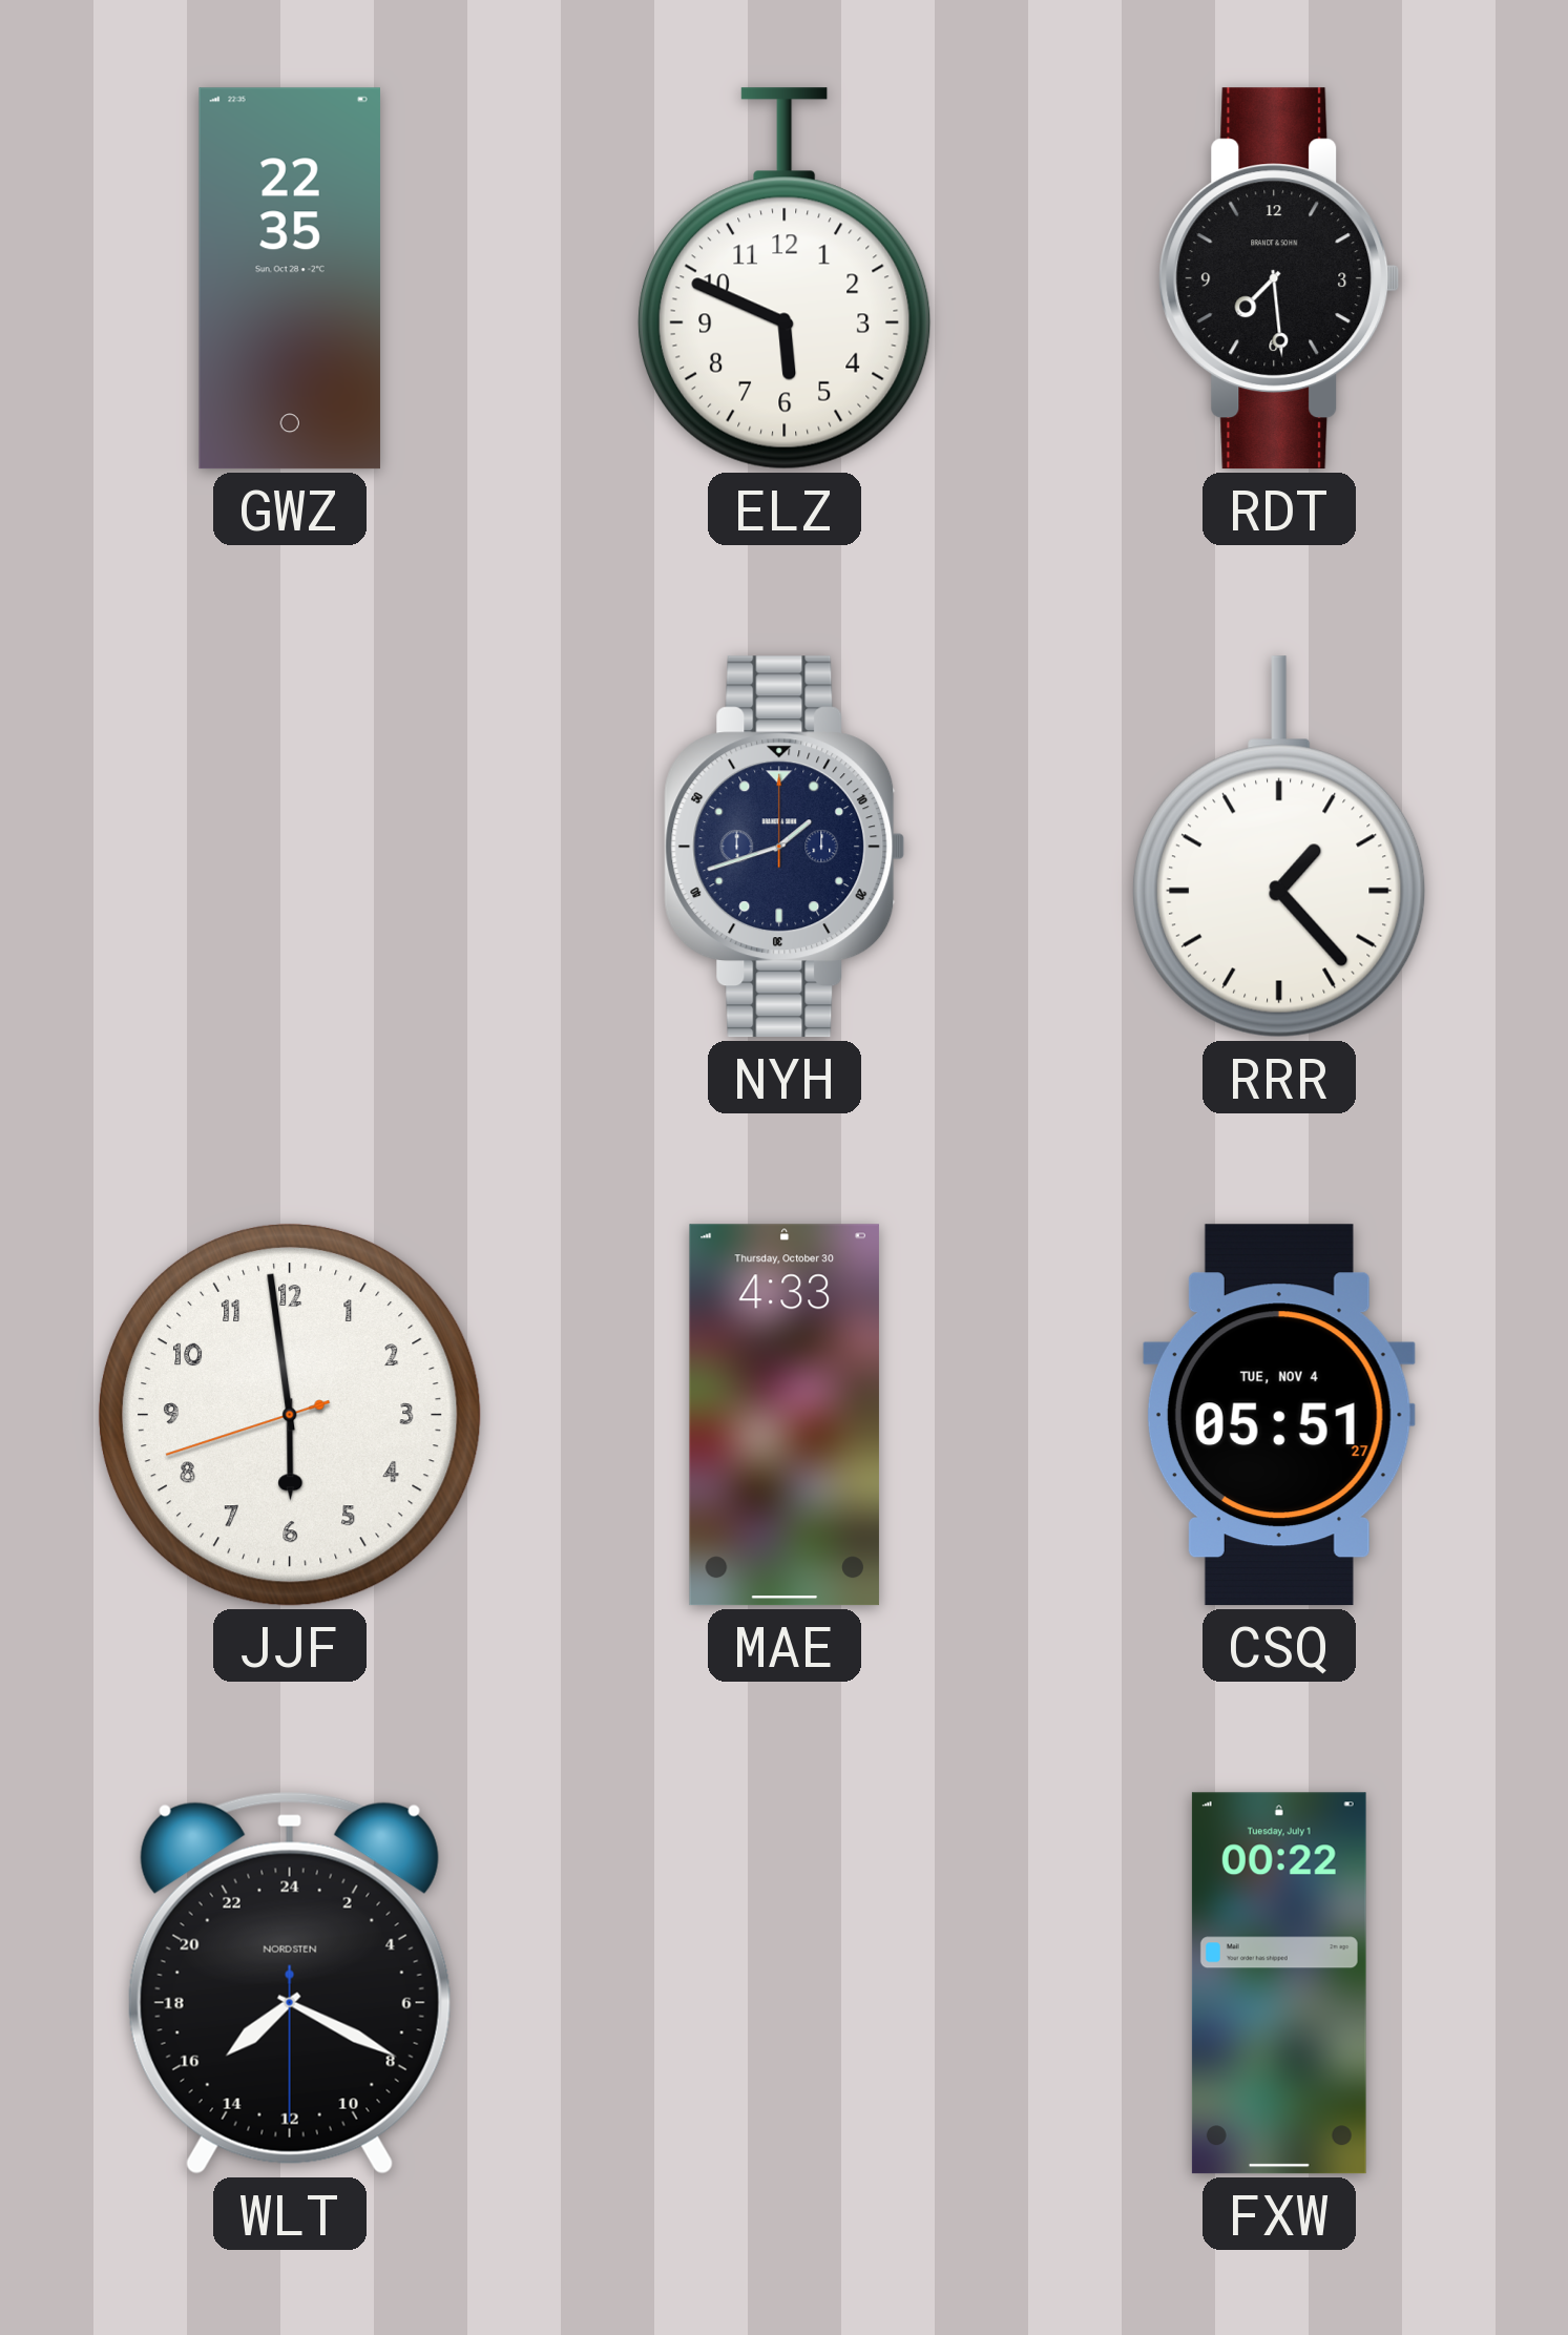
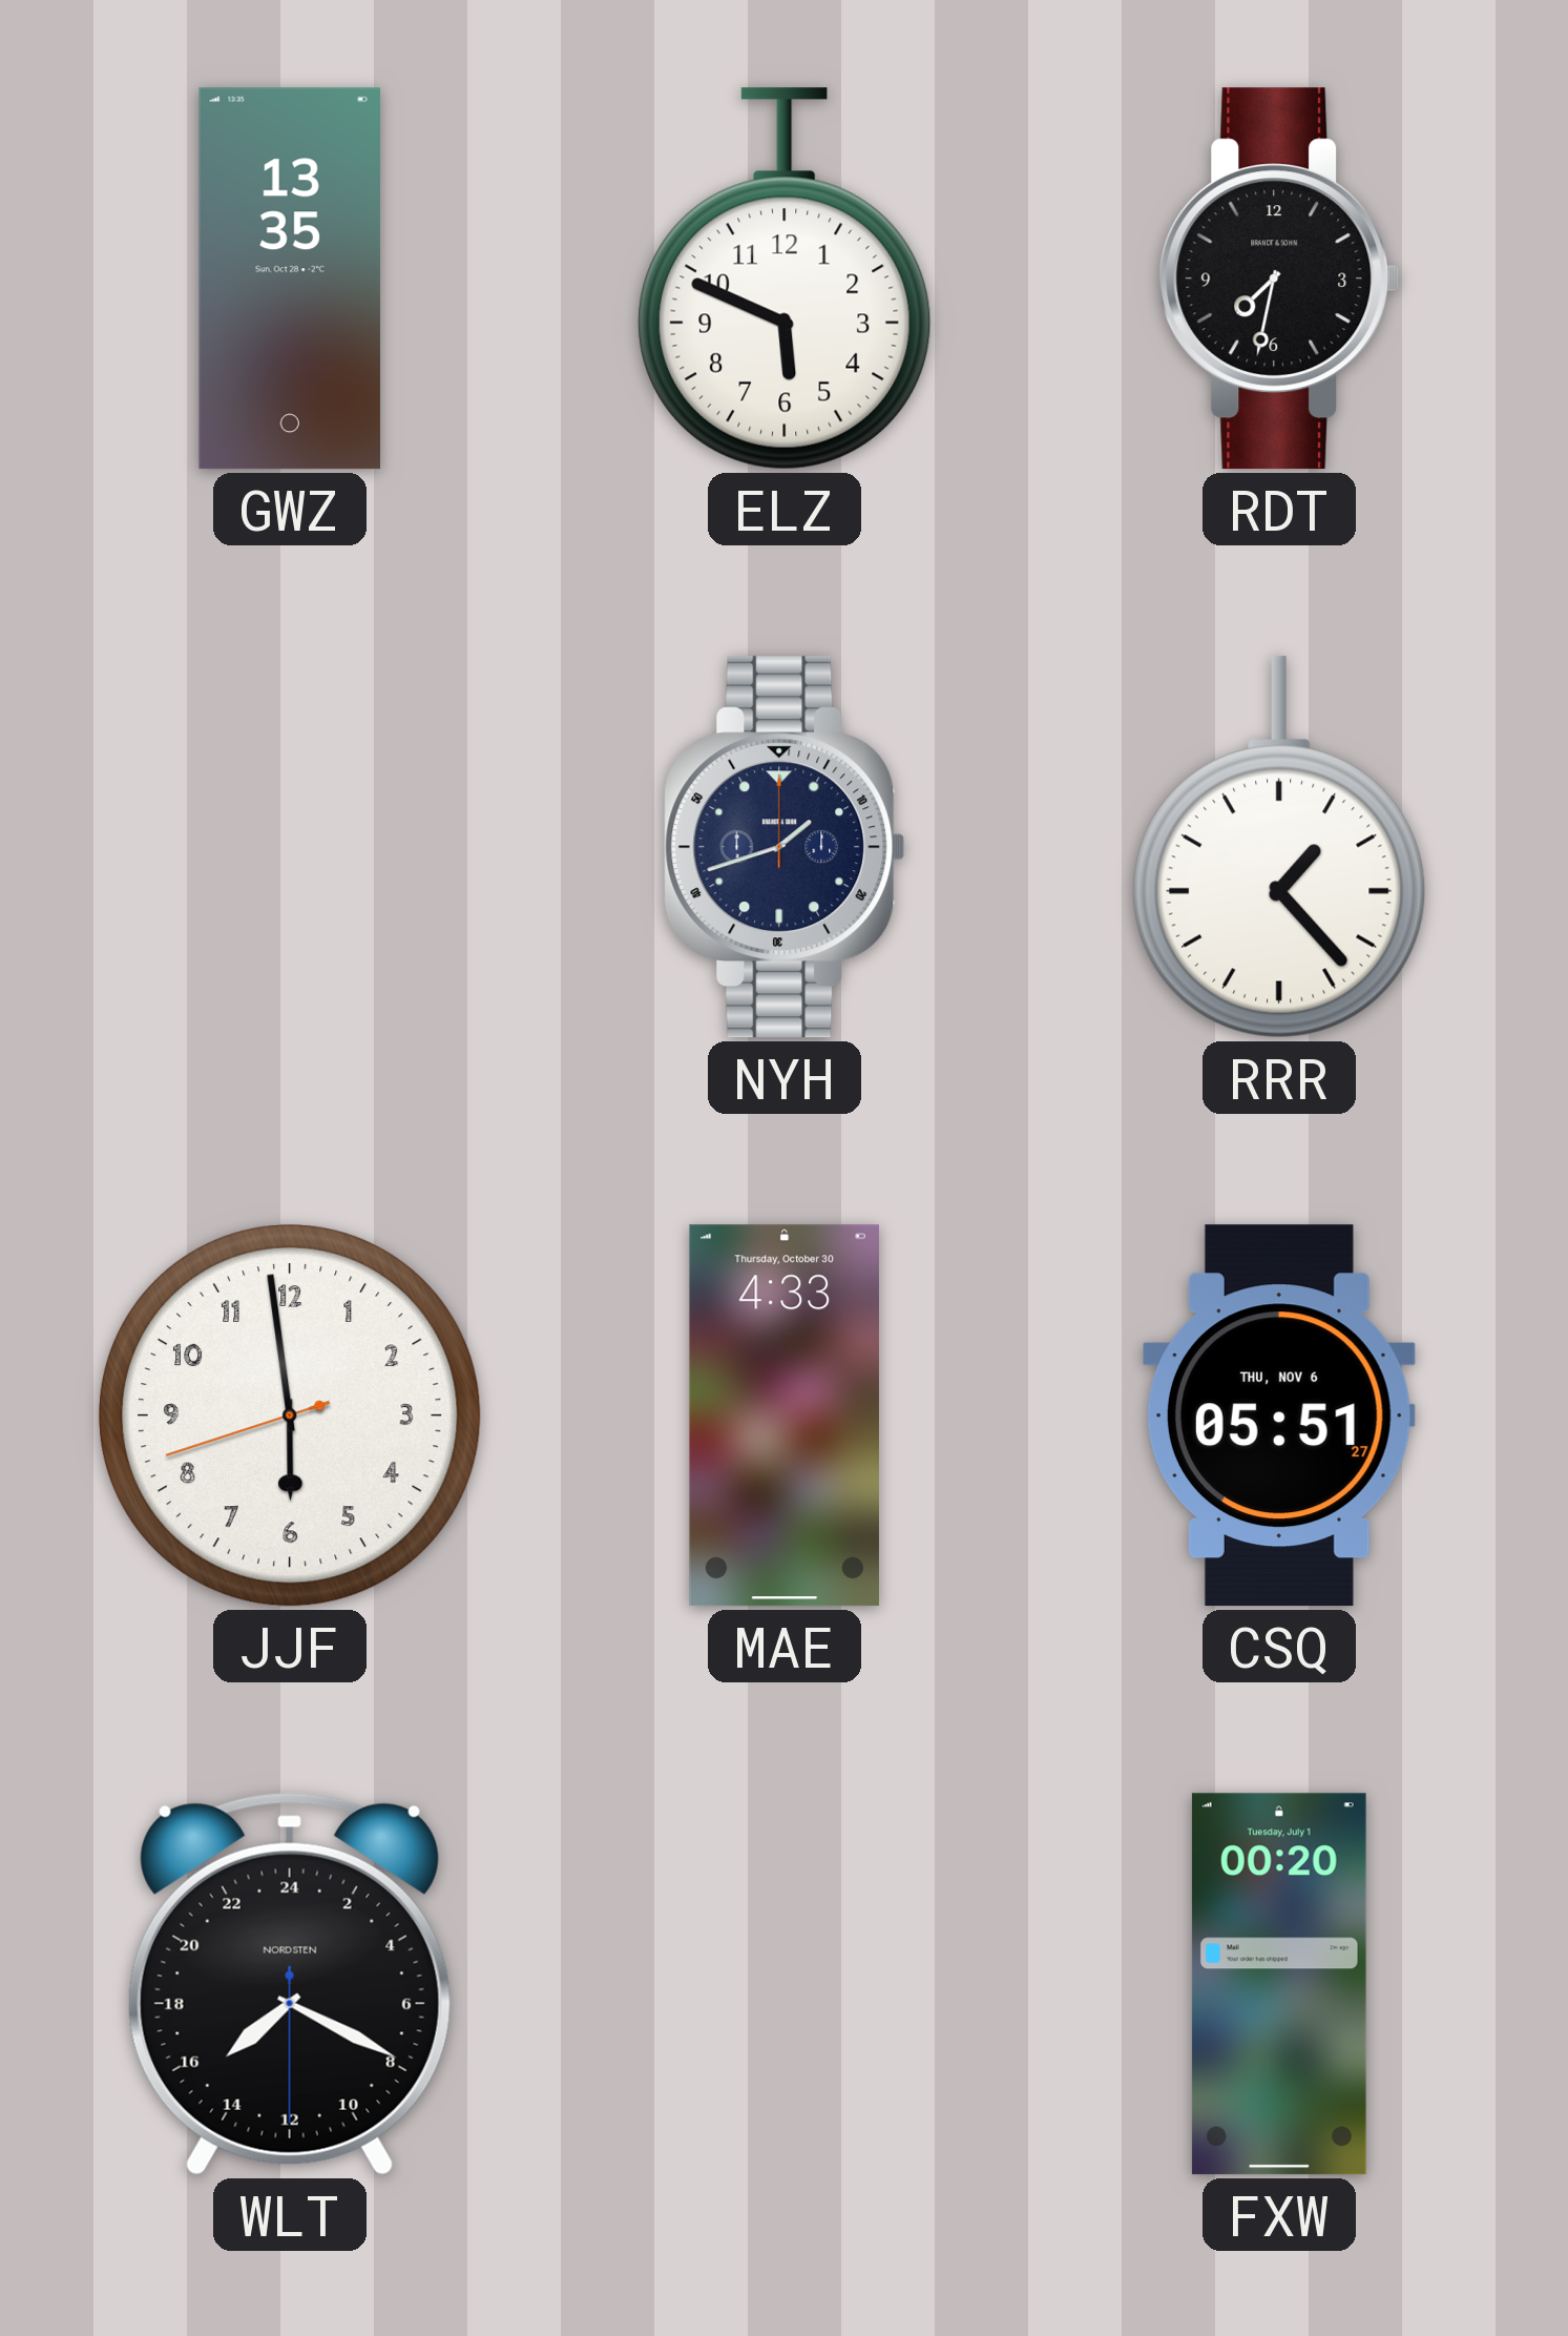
GWZ: 22:35 -> 13:35
RDT: 7:29 -> 7:32
CSQ date: TUE, NOV 4 -> THU, NOV 6
FXW: 00:22 -> 00:20
